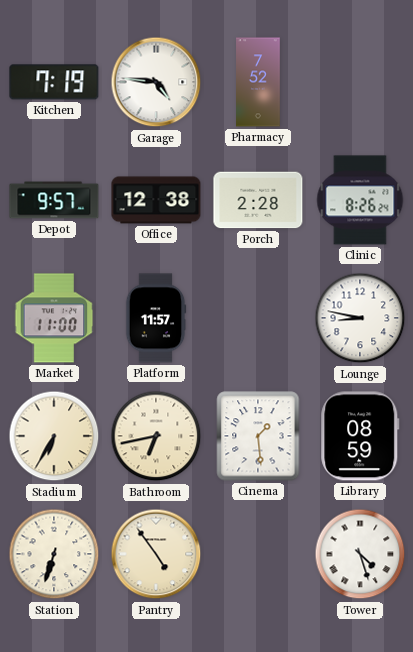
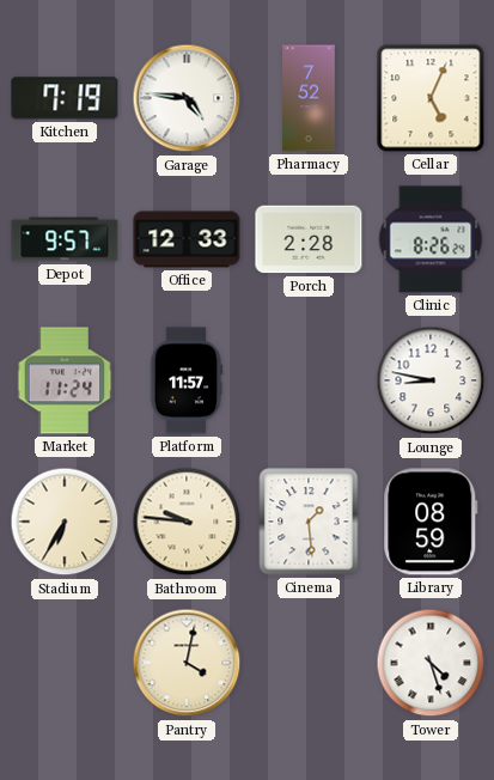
Cellar: none -> 5:04
Office: 12:38 -> 12:33
Market: 11:00 -> 11:24
Bathroom: 6:43 -> 9:46
Station: 6:33 -> none
Pantry: 4:54 -> 4:02
